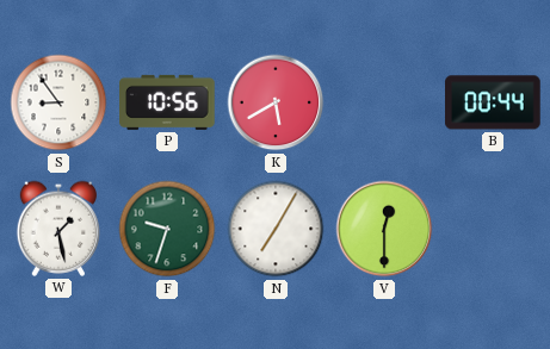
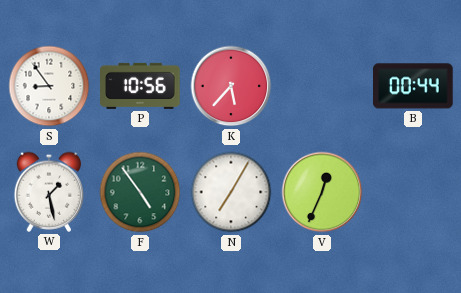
K: 5:40 -> 5:37
F: 9:33 -> 4:54
V: 12:30 -> 12:34
